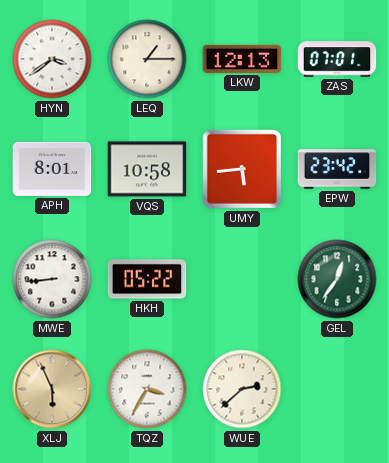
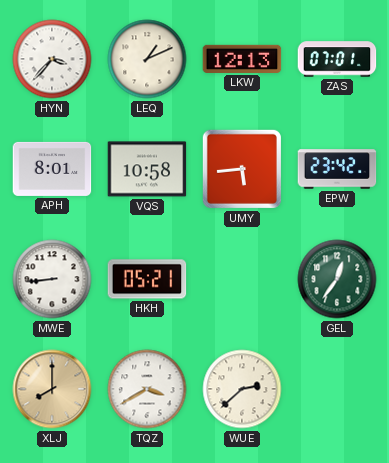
HYN: 3:39 -> 3:37
LEQ: 1:15 -> 1:11
HKH: 05:22 -> 05:21
XLJ: 5:56 -> 8:00
TQZ: 3:35 -> 3:40
